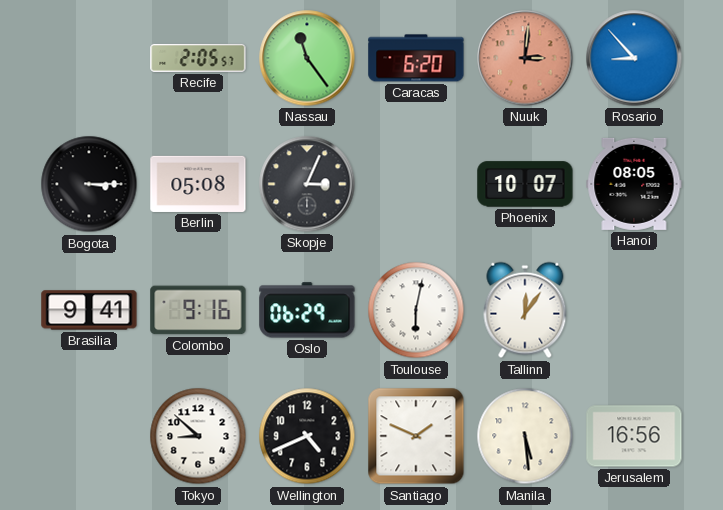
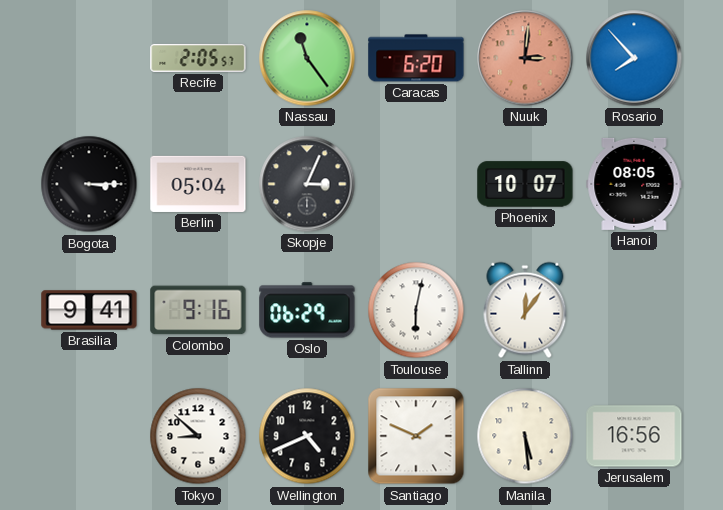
Rosario: 8:53 -> 7:53
Berlin: 05:08 -> 05:04
